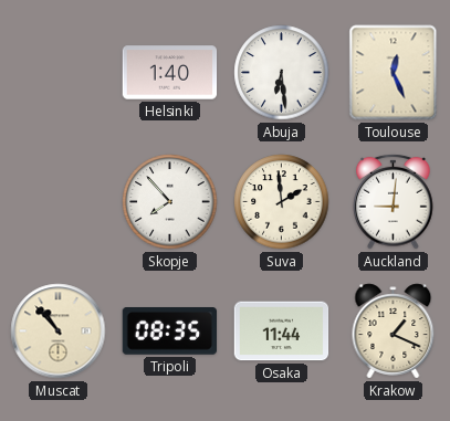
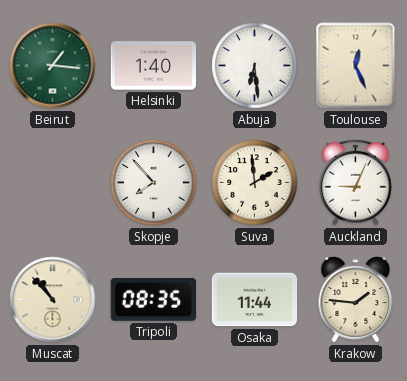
Beirut: none -> 1:16
Auckland: 9:01 -> 9:04
Krakow: 1:19 -> 1:46
